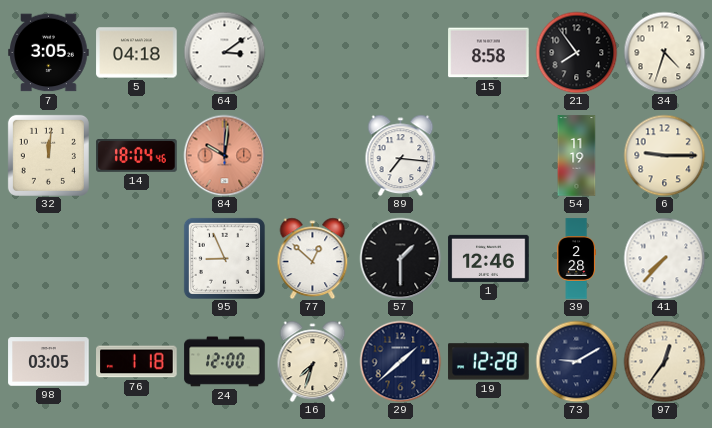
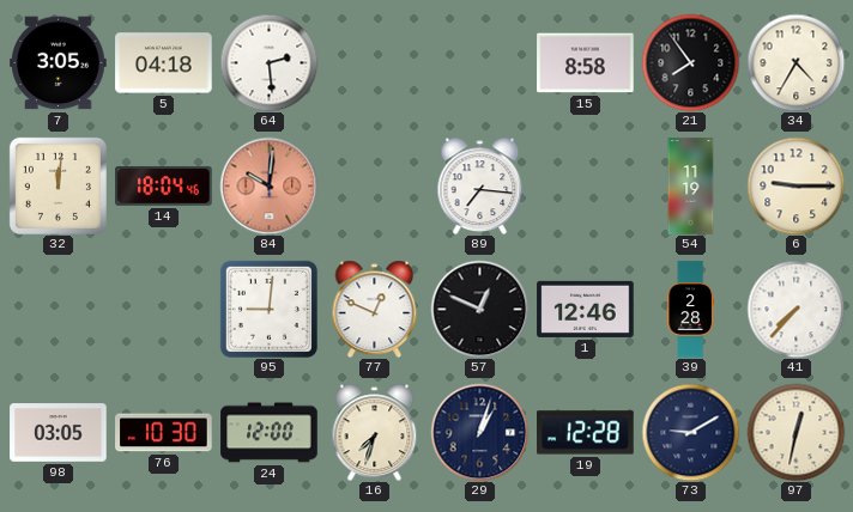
64: 3:09 -> 2:29
34: 4:33 -> 4:35
95: 8:56 -> 9:01
77: 12:52 -> 12:49
57: 1:30 -> 12:49
76: 1:18 -> 10:30
29: 1:38 -> 1:03
97: 12:36 -> 12:32
